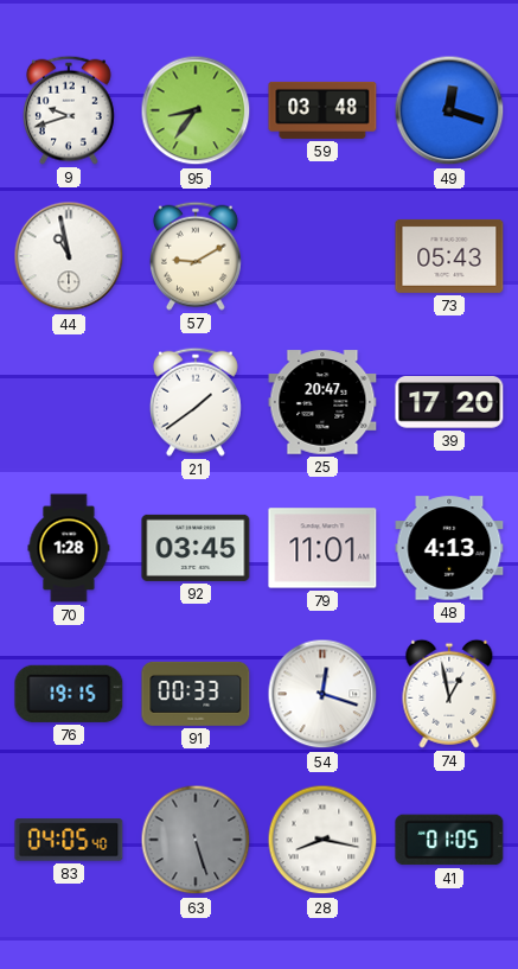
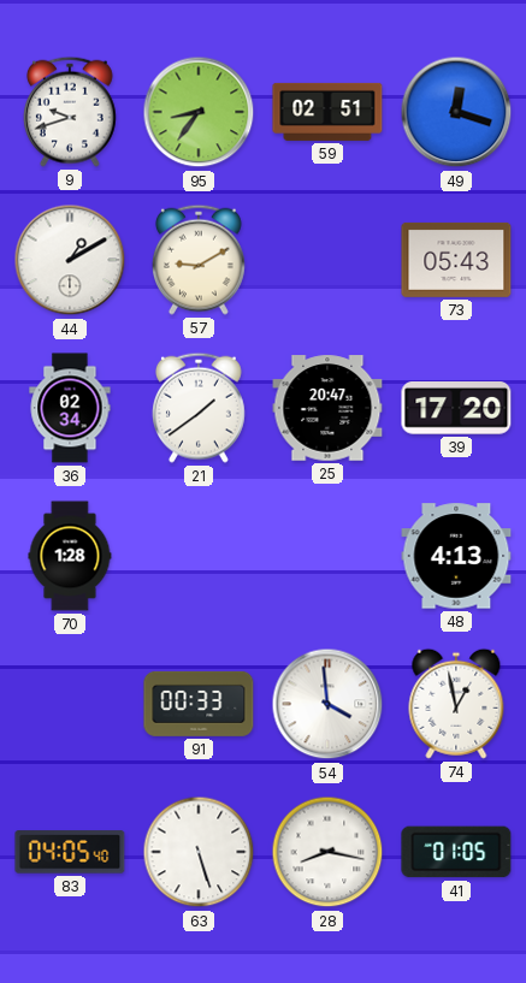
59: 03:48 -> 02:51
44: 10:58 -> 1:10
36: none -> 02:34
92: 03:45 -> none
79: 11:01 -> none
76: 19:15 -> none
54: 12:18 -> 3:59
63 dial: grey -> white
